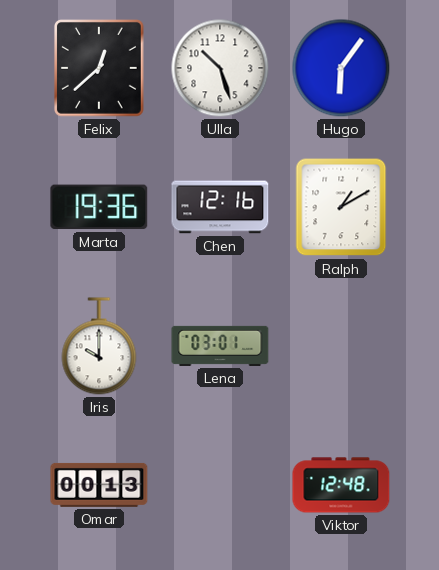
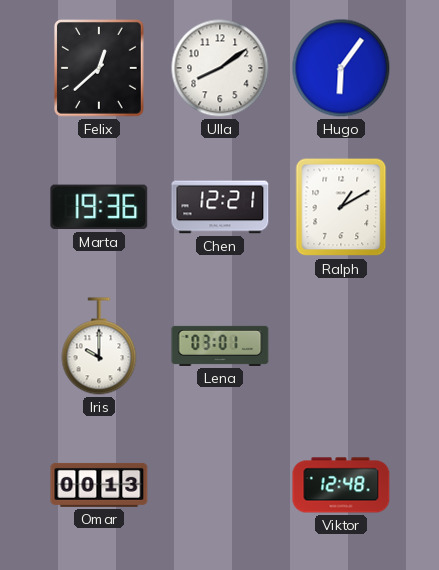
Ulla: 10:27 -> 8:09
Chen: 12:16 -> 12:21
